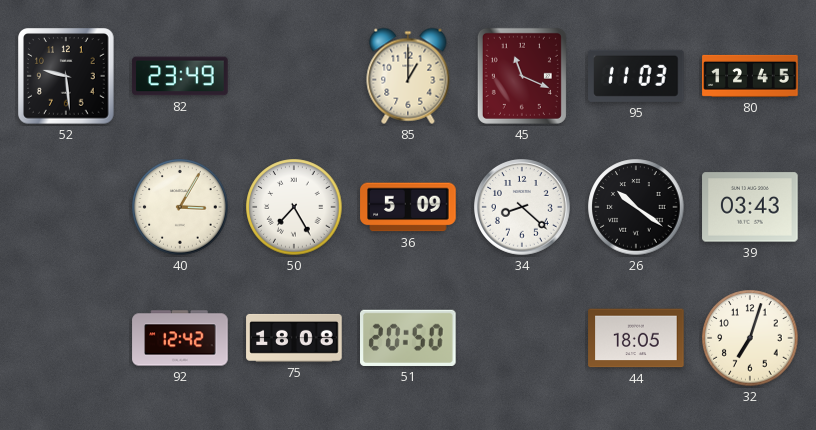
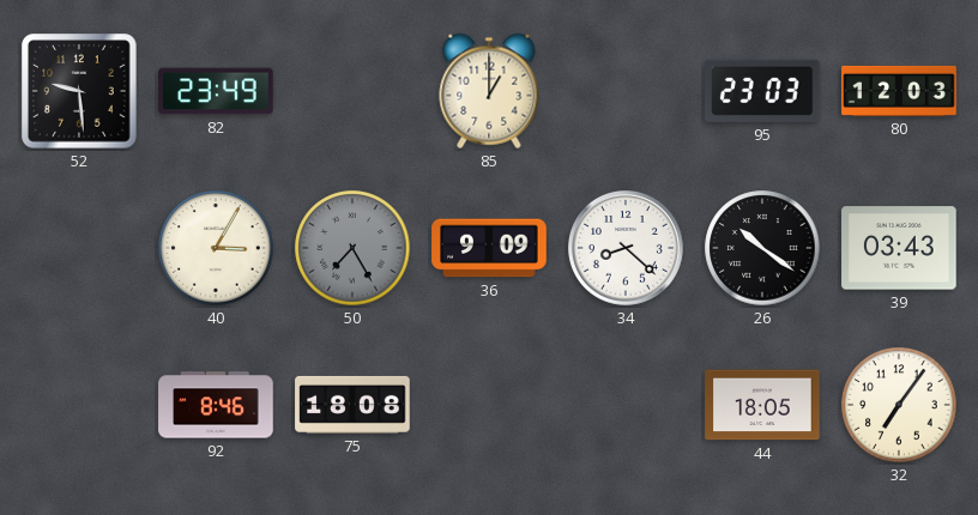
45: 11:19 -> none
95: 11:03 -> 23:03
80: 12:45 -> 12:03
50 dial: white -> grey
36: 5:09 -> 9:09
92: 12:42 -> 8:46
51: 20:50 -> none
32: 7:03 -> 7:06
